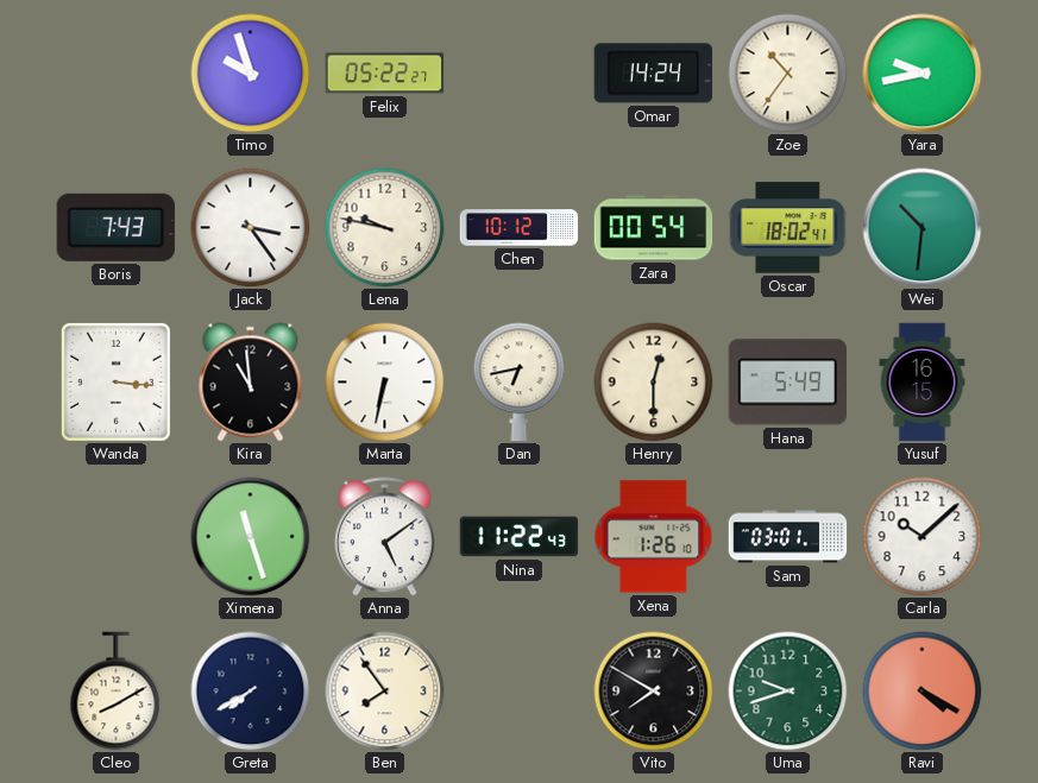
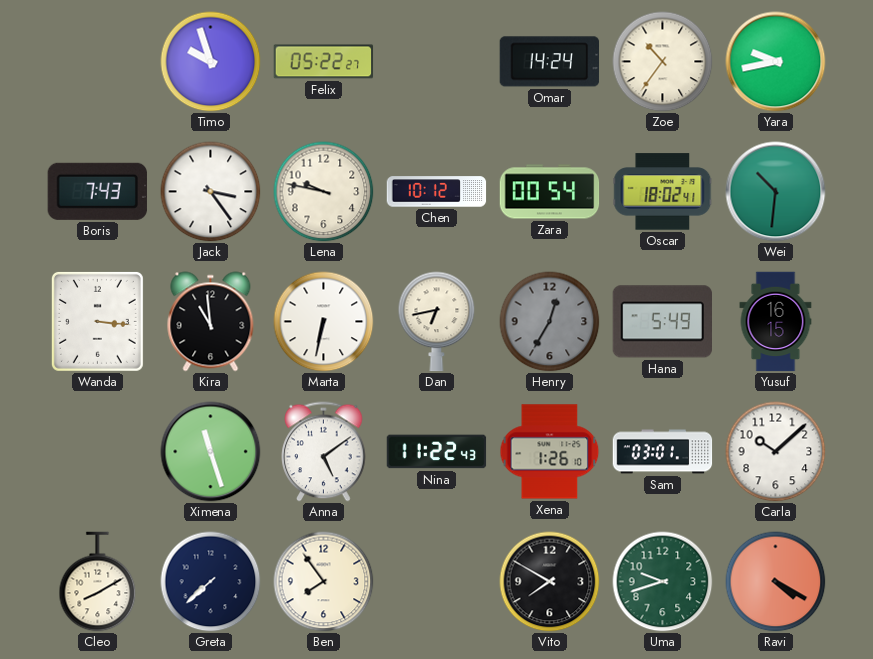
Henry: 12:30 -> 12:35
Henry dial: cream -> grey
Greta: 7:40 -> 7:38
